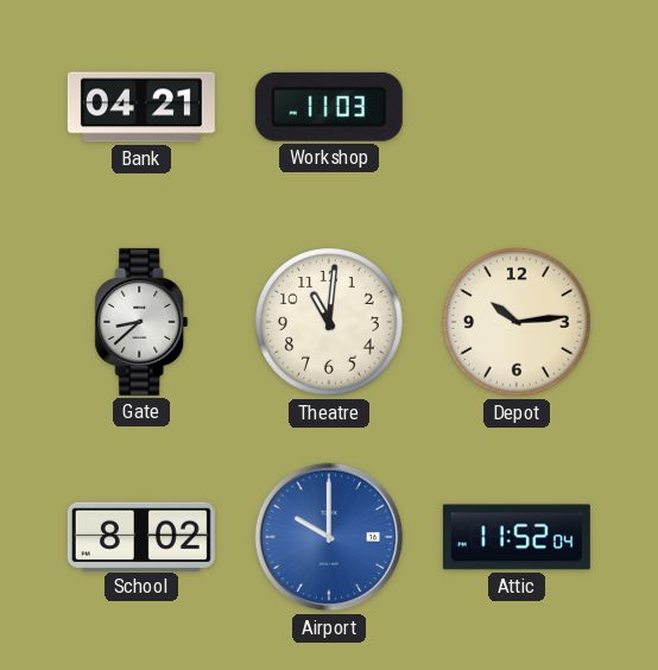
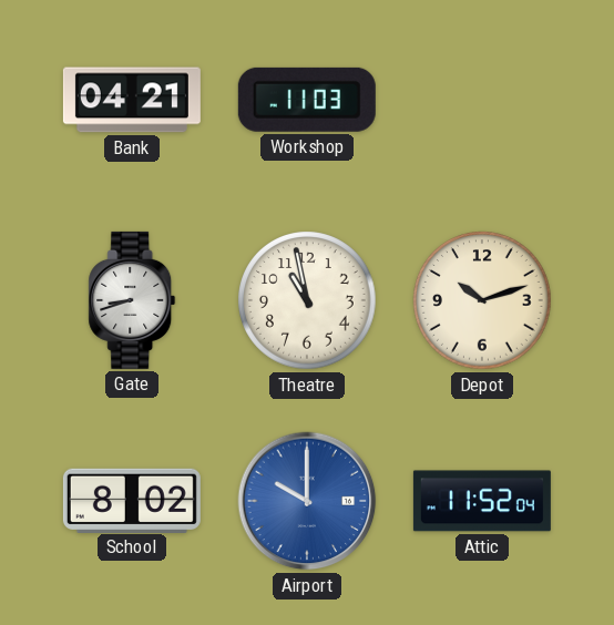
Gate: 8:38 -> 8:42
Theatre: 11:01 -> 10:58
Depot: 10:14 -> 10:12
